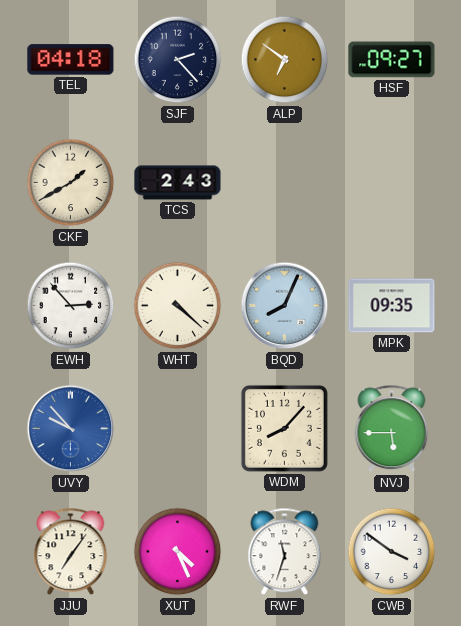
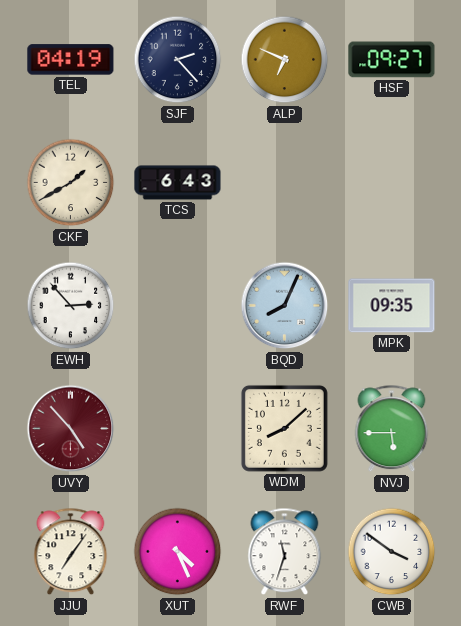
TEL: 04:18 -> 04:19
ALP: 6:51 -> 6:49
TCS: 2:43 -> 6:43
WHT: 4:22 -> none
UVY: 9:53 -> 4:53
UVY dial: blue -> burgundy
WDM: 8:07 -> 8:08
